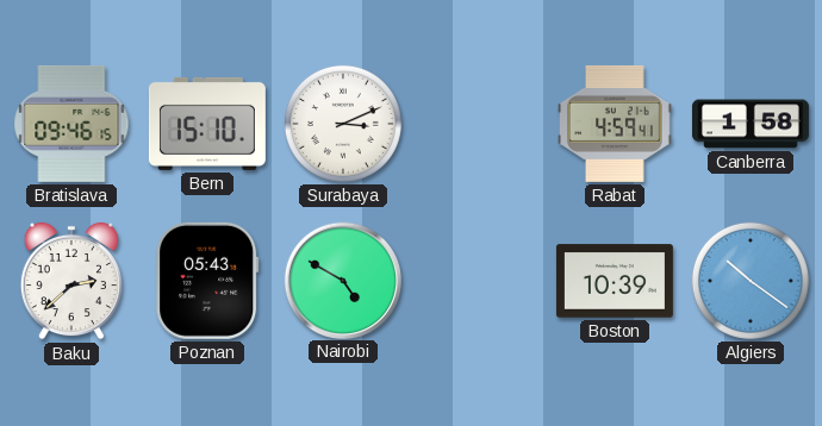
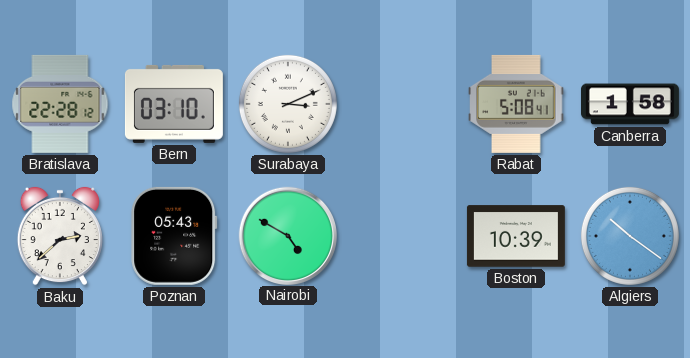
Bratislava: 09:46 -> 22:28
Bern: 15:10 -> 03:10
Rabat: 4:59 -> 5:08
